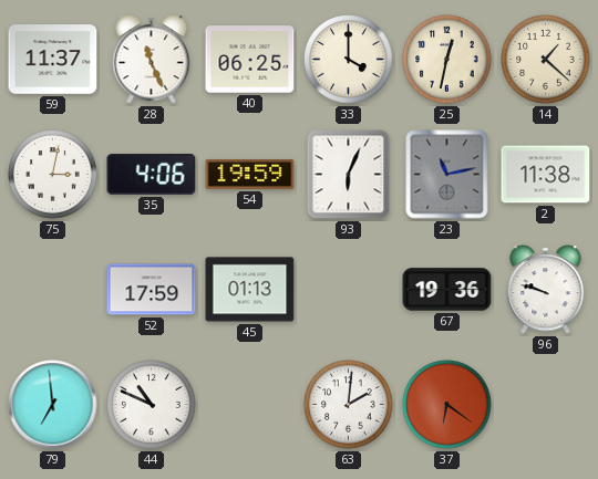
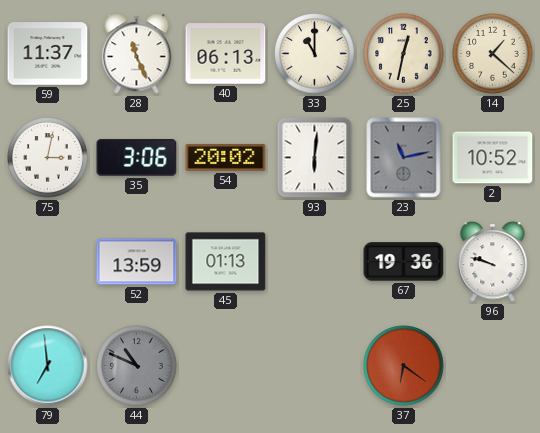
40: 06:25 -> 06:13
33: 4:00 -> 11:00
35: 4:06 -> 3:06
54: 19:59 -> 20:02
93: 6:04 -> 6:01
2: 11:38 -> 10:52
52: 17:59 -> 13:59
44 dial: white -> grey
63: 2:01 -> none
